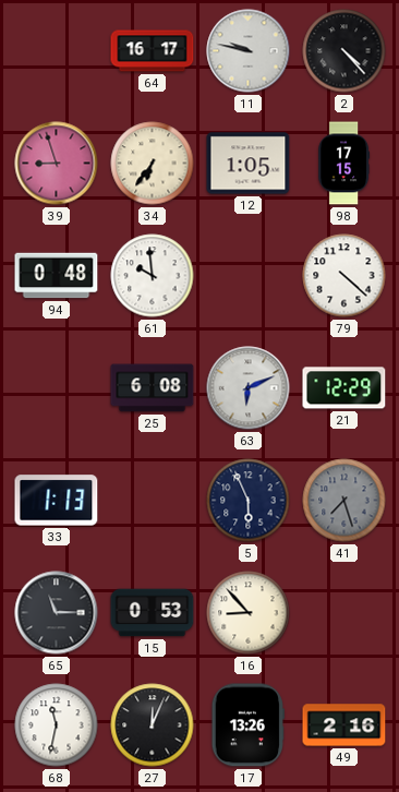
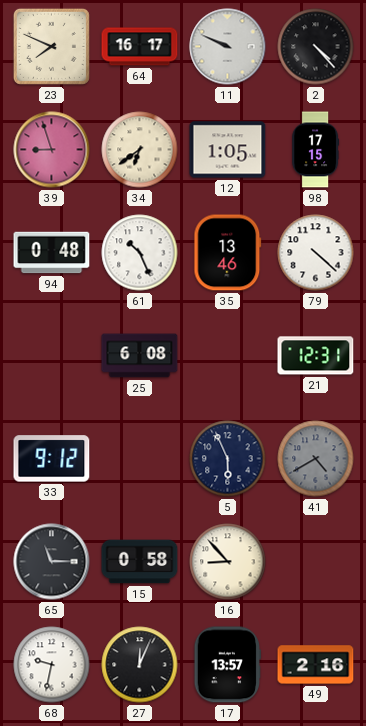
23: none -> 7:49
11: 9:47 -> 9:49
34: 6:36 -> 6:39
61: 9:59 -> 10:26
35: none -> 13:46
63: 6:11 -> none
21: 12:29 -> 12:31
33: 1:13 -> 9:12
41: 7:27 -> 4:40
15: 0:53 -> 0:58
68: 11:32 -> 9:32
17: 13:26 -> 13:57
